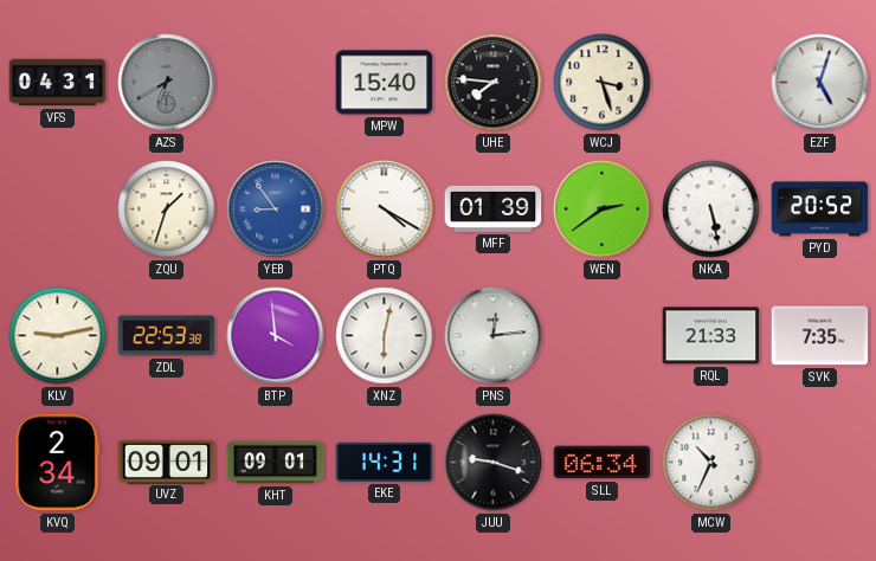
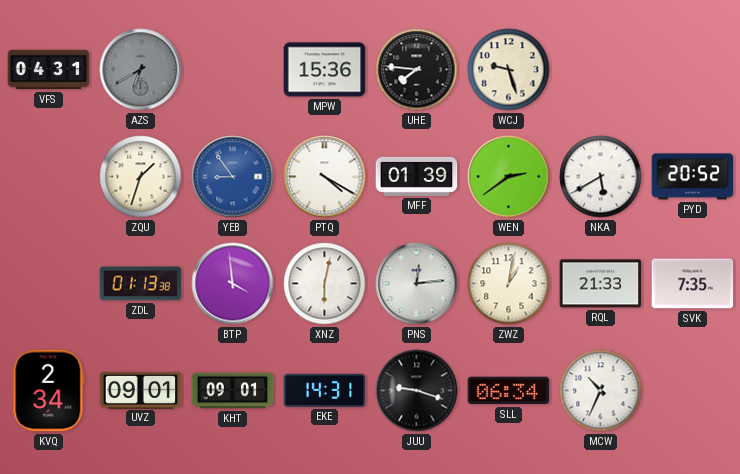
MPW: 15:40 -> 15:36
WCJ: 3:27 -> 9:27
EZF: 5:03 -> none
NKA: 5:28 -> 5:40
KLV: 9:13 -> none
ZDL: 22:53 -> 01:13
ZWZ: none -> 1:02
